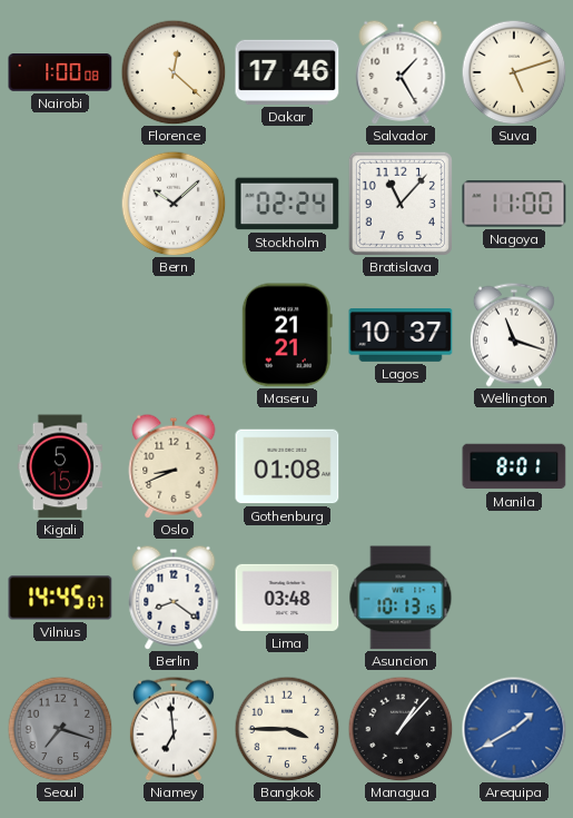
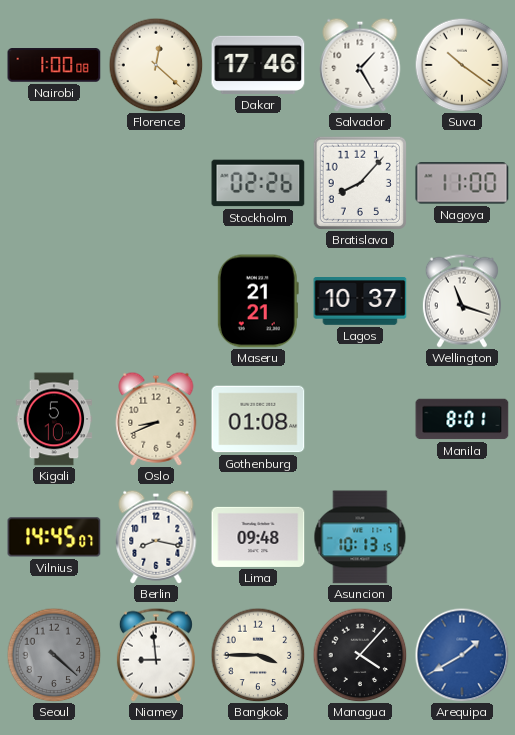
Suva: 5:12 -> 10:21
Bern: 10:08 -> none
Stockholm: 02:24 -> 02:26
Bratislava: 11:07 -> 8:07
Kigali: 5:15 -> 5:10
Berlin: 8:21 -> 8:17
Lima: 03:48 -> 09:48
Seoul: 7:18 -> 4:22
Niamey: 6:59 -> 8:59
Managua: 1:07 -> 4:07
